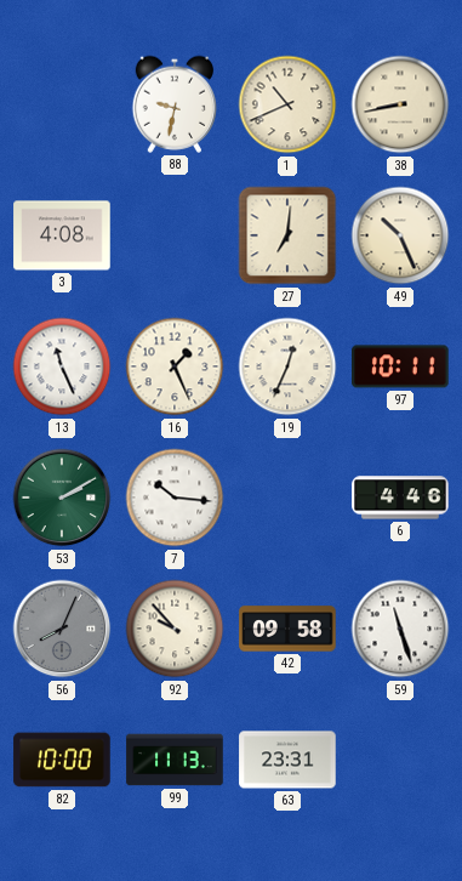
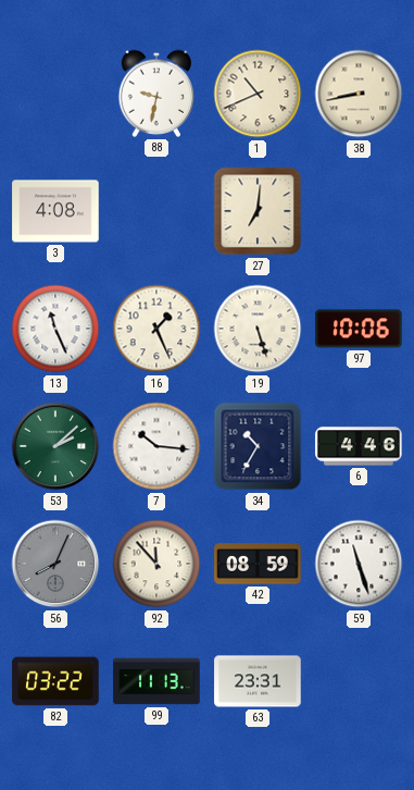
49: 10:26 -> none
19: 12:34 -> 5:27
97: 10:11 -> 10:06
53: 2:10 -> 2:08
34: none -> 10:35
92: 9:53 -> 11:53
42: 09:58 -> 08:59
82: 10:00 -> 03:22
